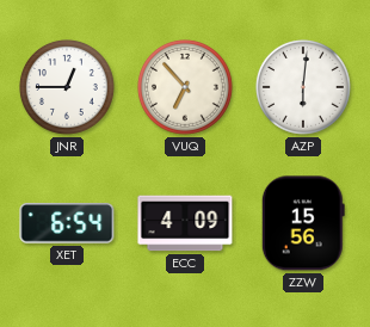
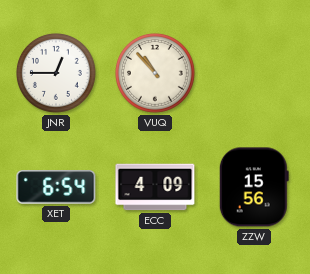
VUQ: 6:53 -> 10:53
AZP: 6:01 -> none
